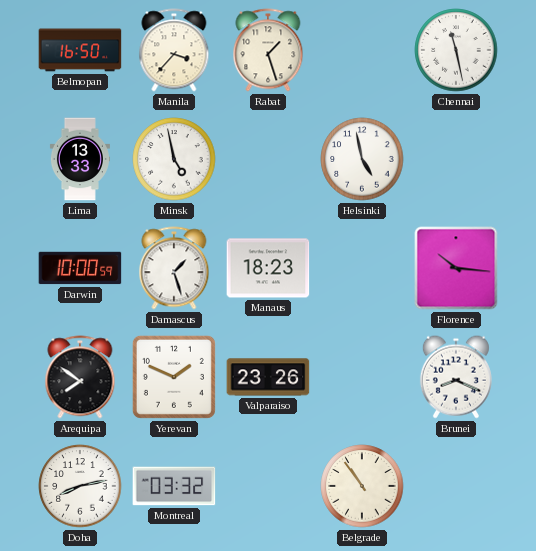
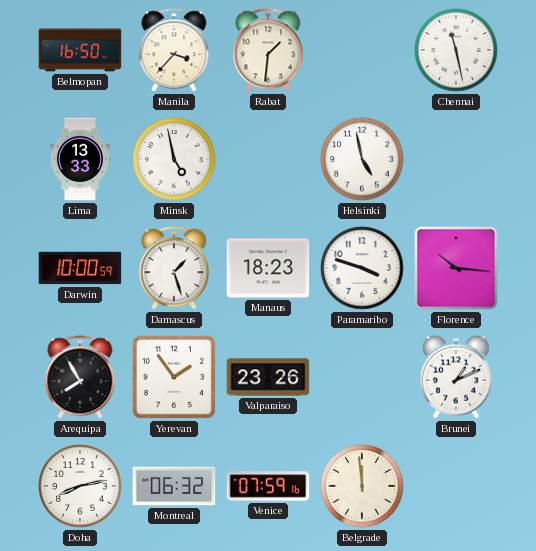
Rabat: 1:27 -> 1:31
Paramaribo: none -> 3:48
Arequipa: 7:51 -> 7:55
Yerevan: 1:49 -> 1:54
Brunei: 8:19 -> 1:11
Montreal: 03:32 -> 06:32
Venice: none -> 07:59
Belgrade: 10:54 -> 11:59
